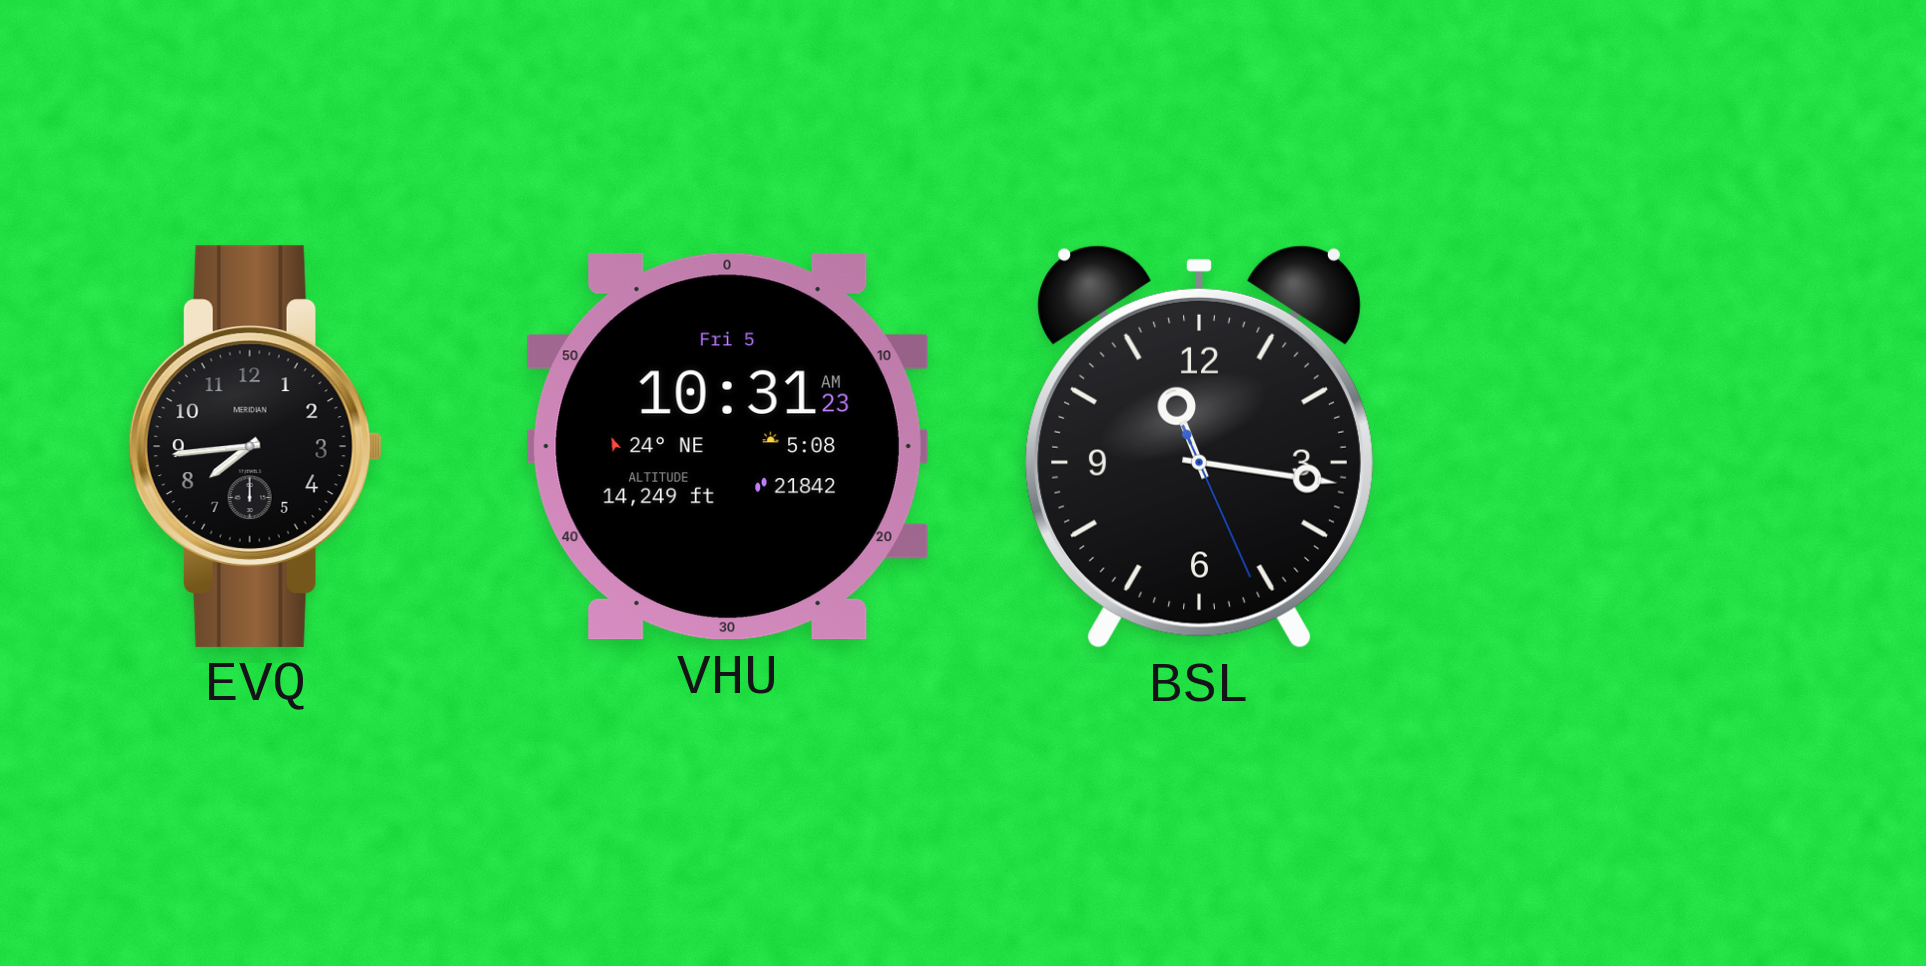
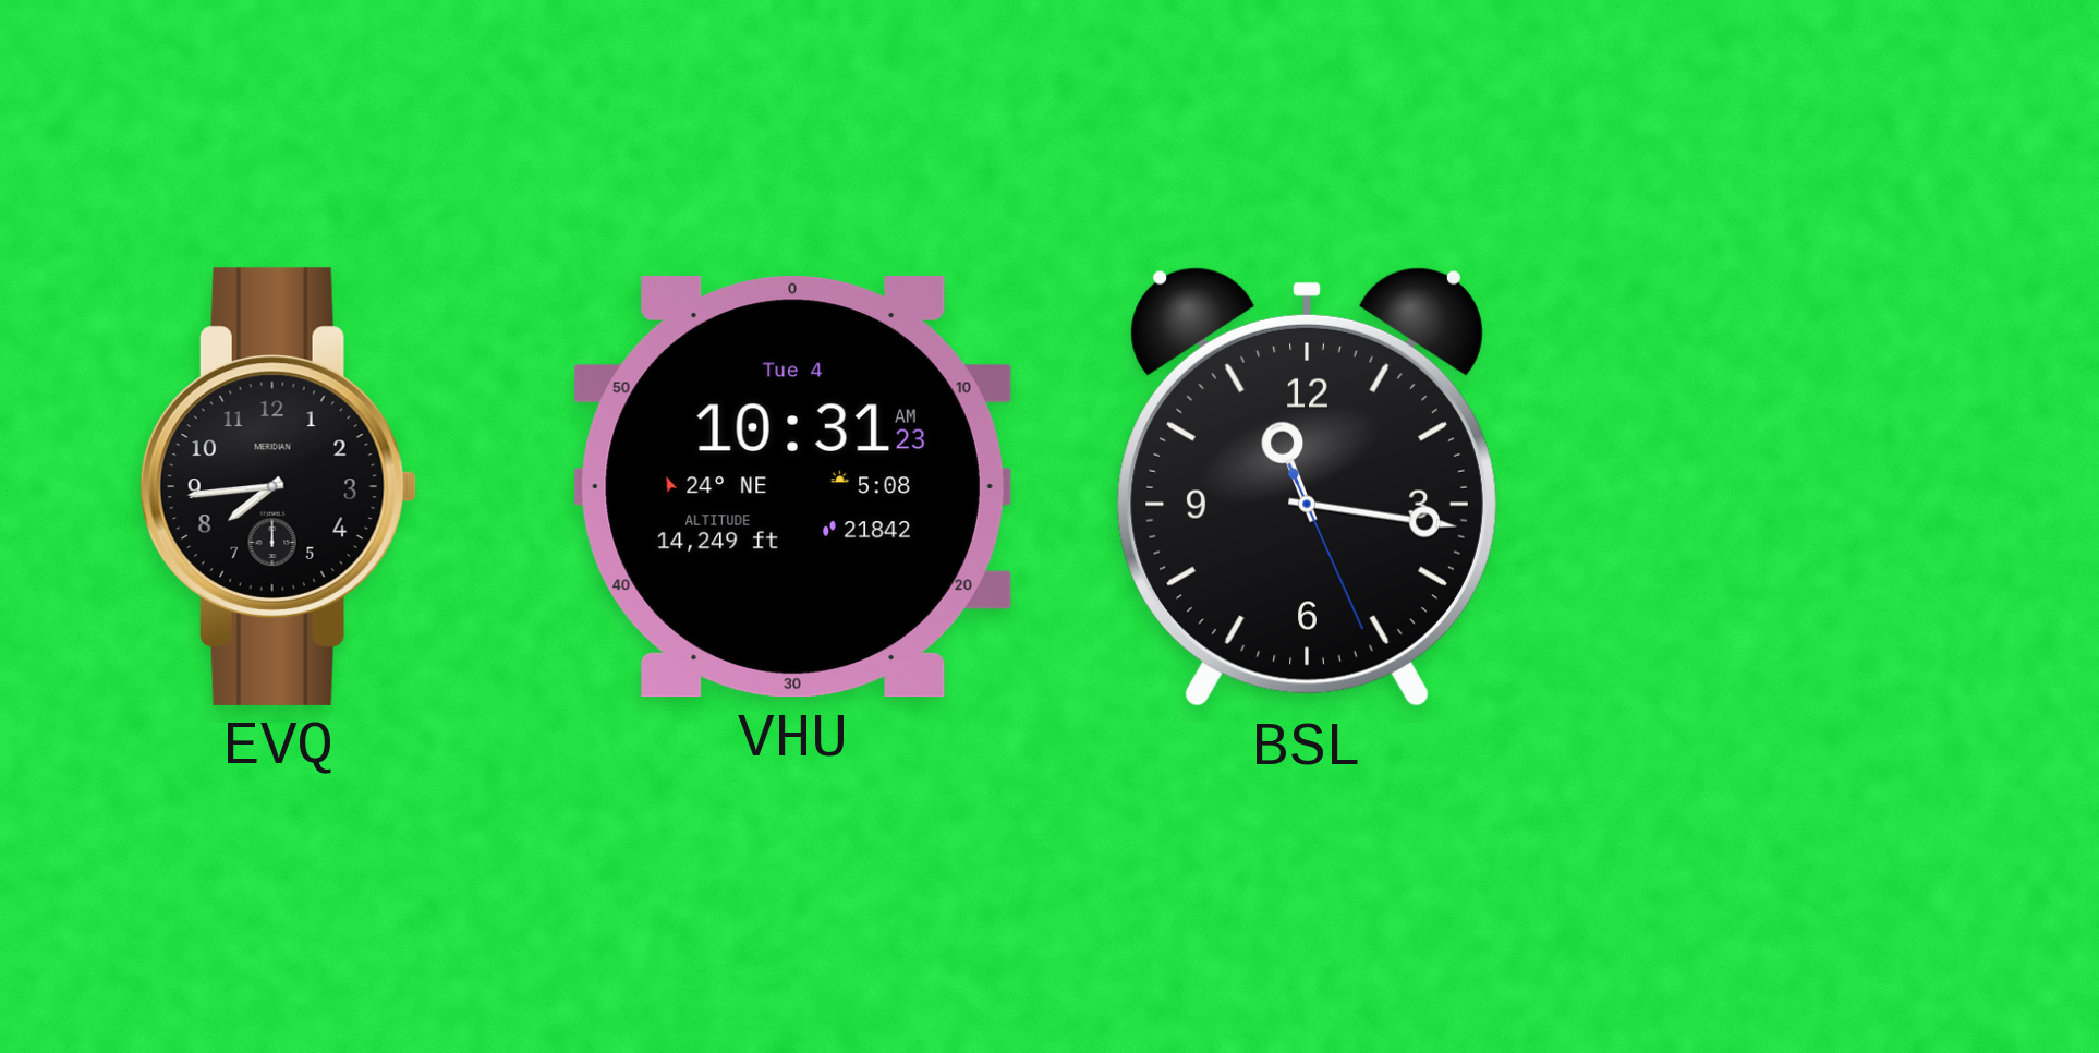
VHU date: Fri 5 -> Tue 4
